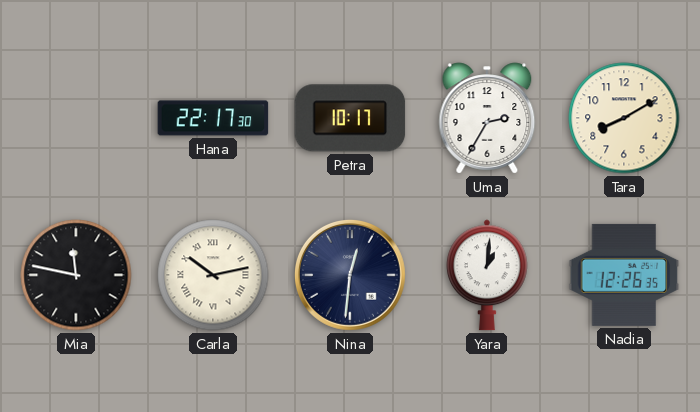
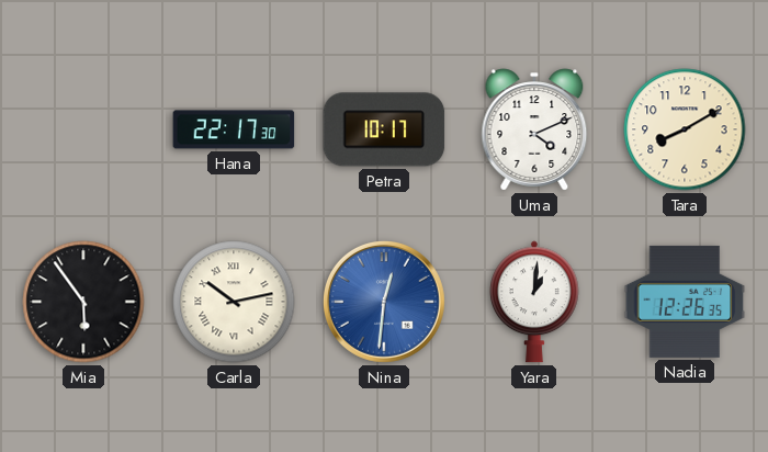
Uma: 2:35 -> 4:11
Mia: 11:47 -> 5:54
Nina dial: navy -> blue
